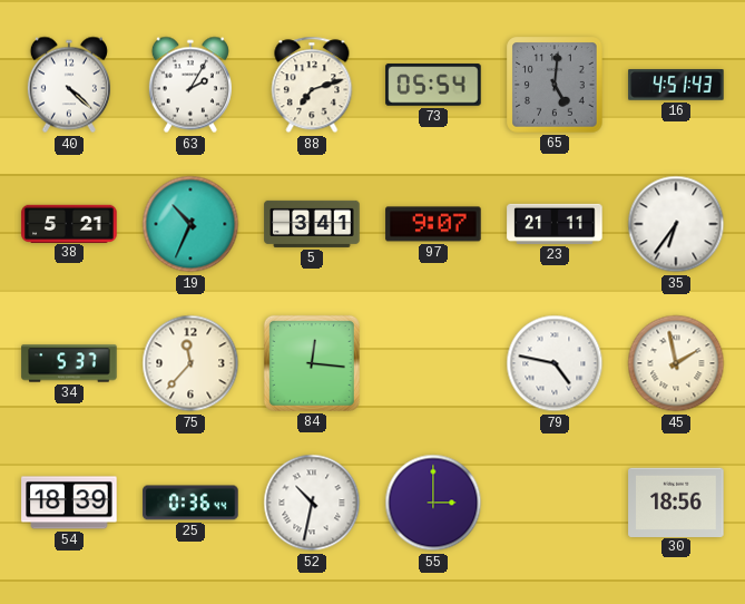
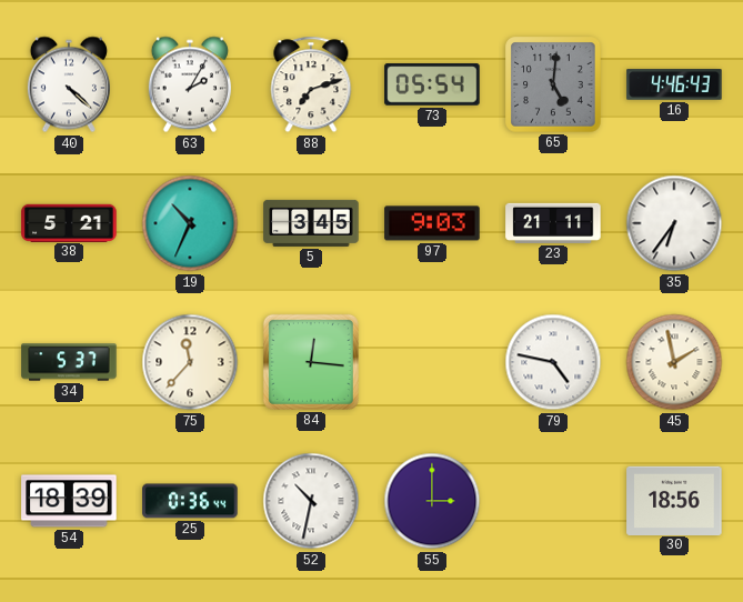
16: 4:51 -> 4:46
5: 3:41 -> 3:45
97: 9:07 -> 9:03
